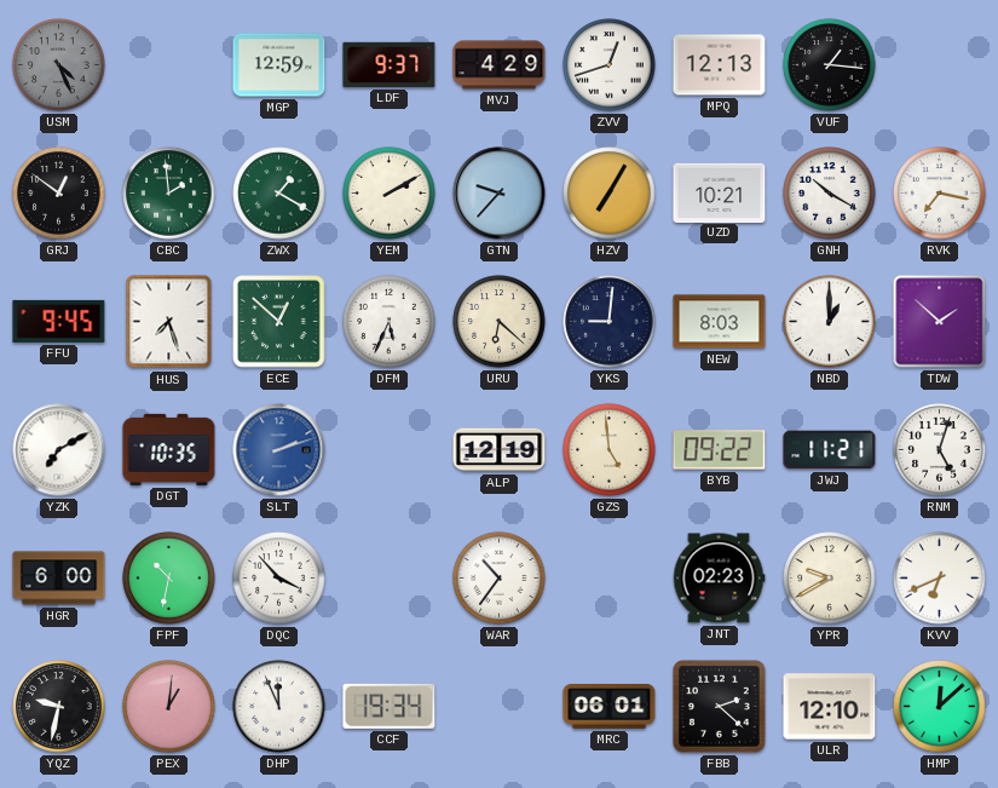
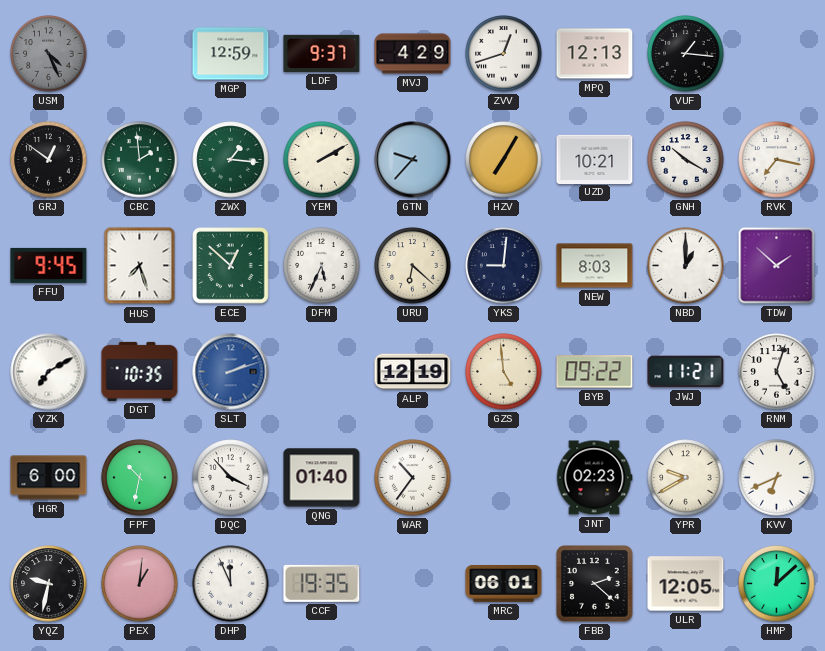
ZWX: 1:20 -> 1:16
QNG: none -> 01:40
CCF: 19:34 -> 19:35
ULR: 12:10 -> 12:05
